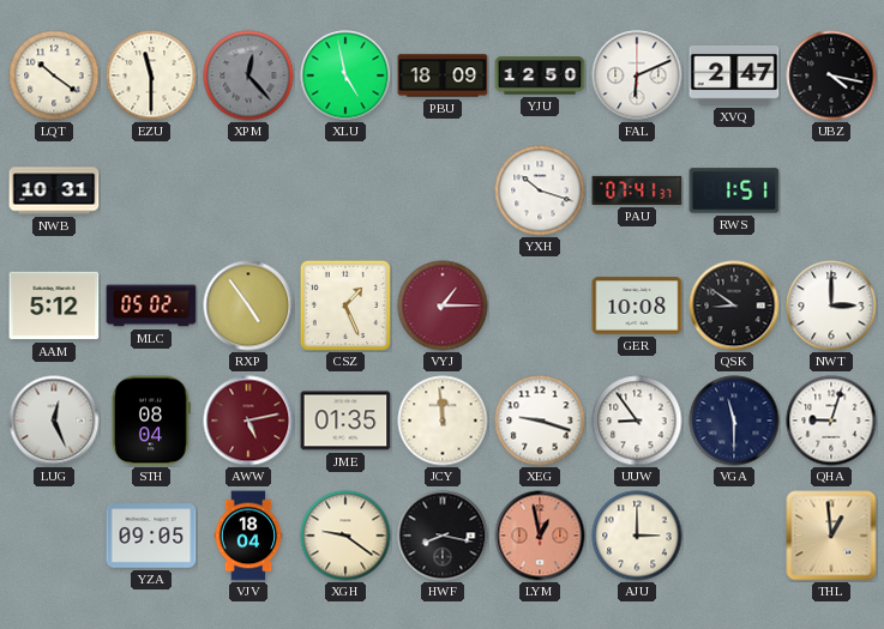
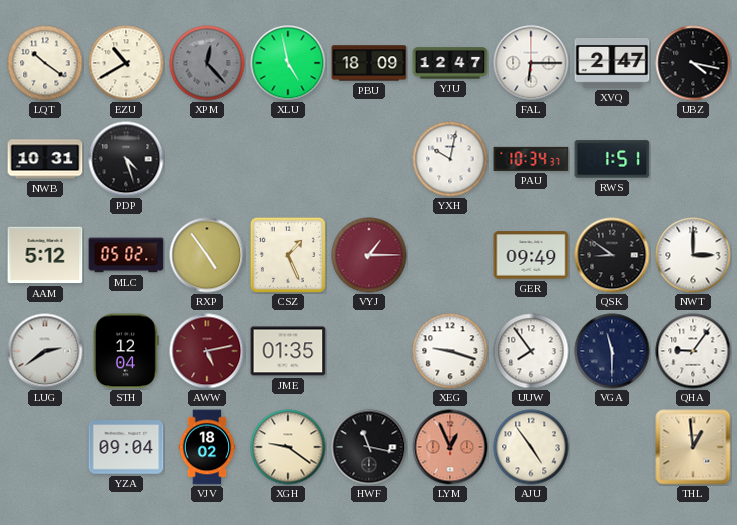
EZU: 11:30 -> 10:40
YJU: 12:50 -> 12:47
FAL: 6:11 -> 6:15
PDP: none -> 4:27
YXH: 10:18 -> 10:02
PAU: 07:41 -> 10:34
GER: 10:08 -> 09:49
LUG: 12:26 -> 2:39
STH: 08:04 -> 12:04
JCY: 11:59 -> none
UUW: 8:54 -> 7:54
QHA: 9:03 -> 9:06
YZA: 09:05 -> 09:04
VJV: 18:04 -> 18:02
HWF: 8:17 -> 11:17
LYM: 12:58 -> 12:56
AJU: 3:00 -> 4:54
